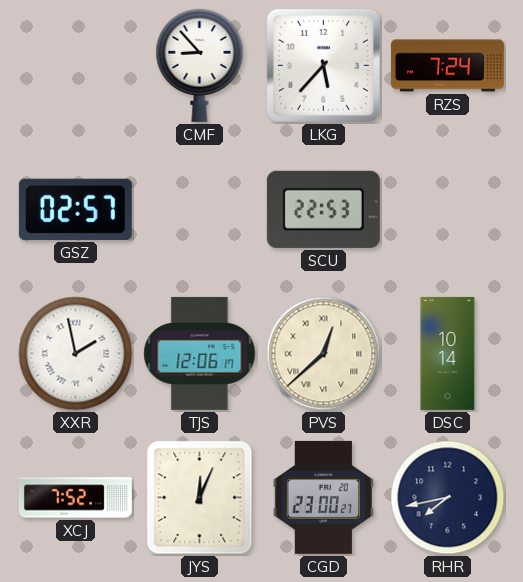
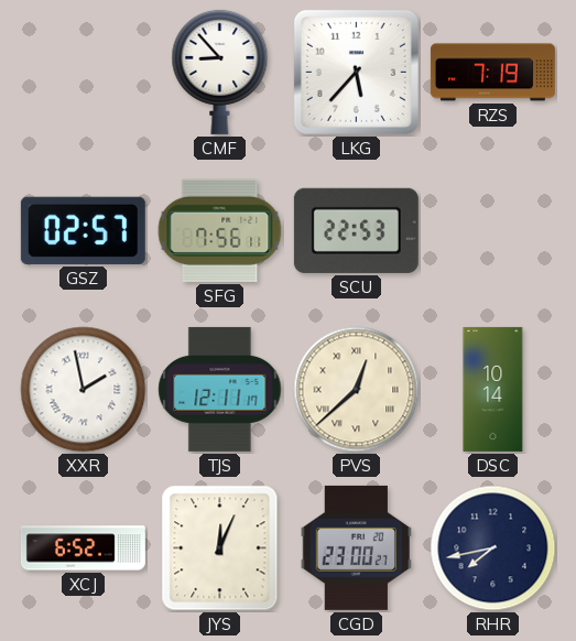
RZS: 7:24 -> 7:19
SFG: none -> 7:56
TJS: 12:06 -> 12:11
XCJ: 7:52 -> 6:52
